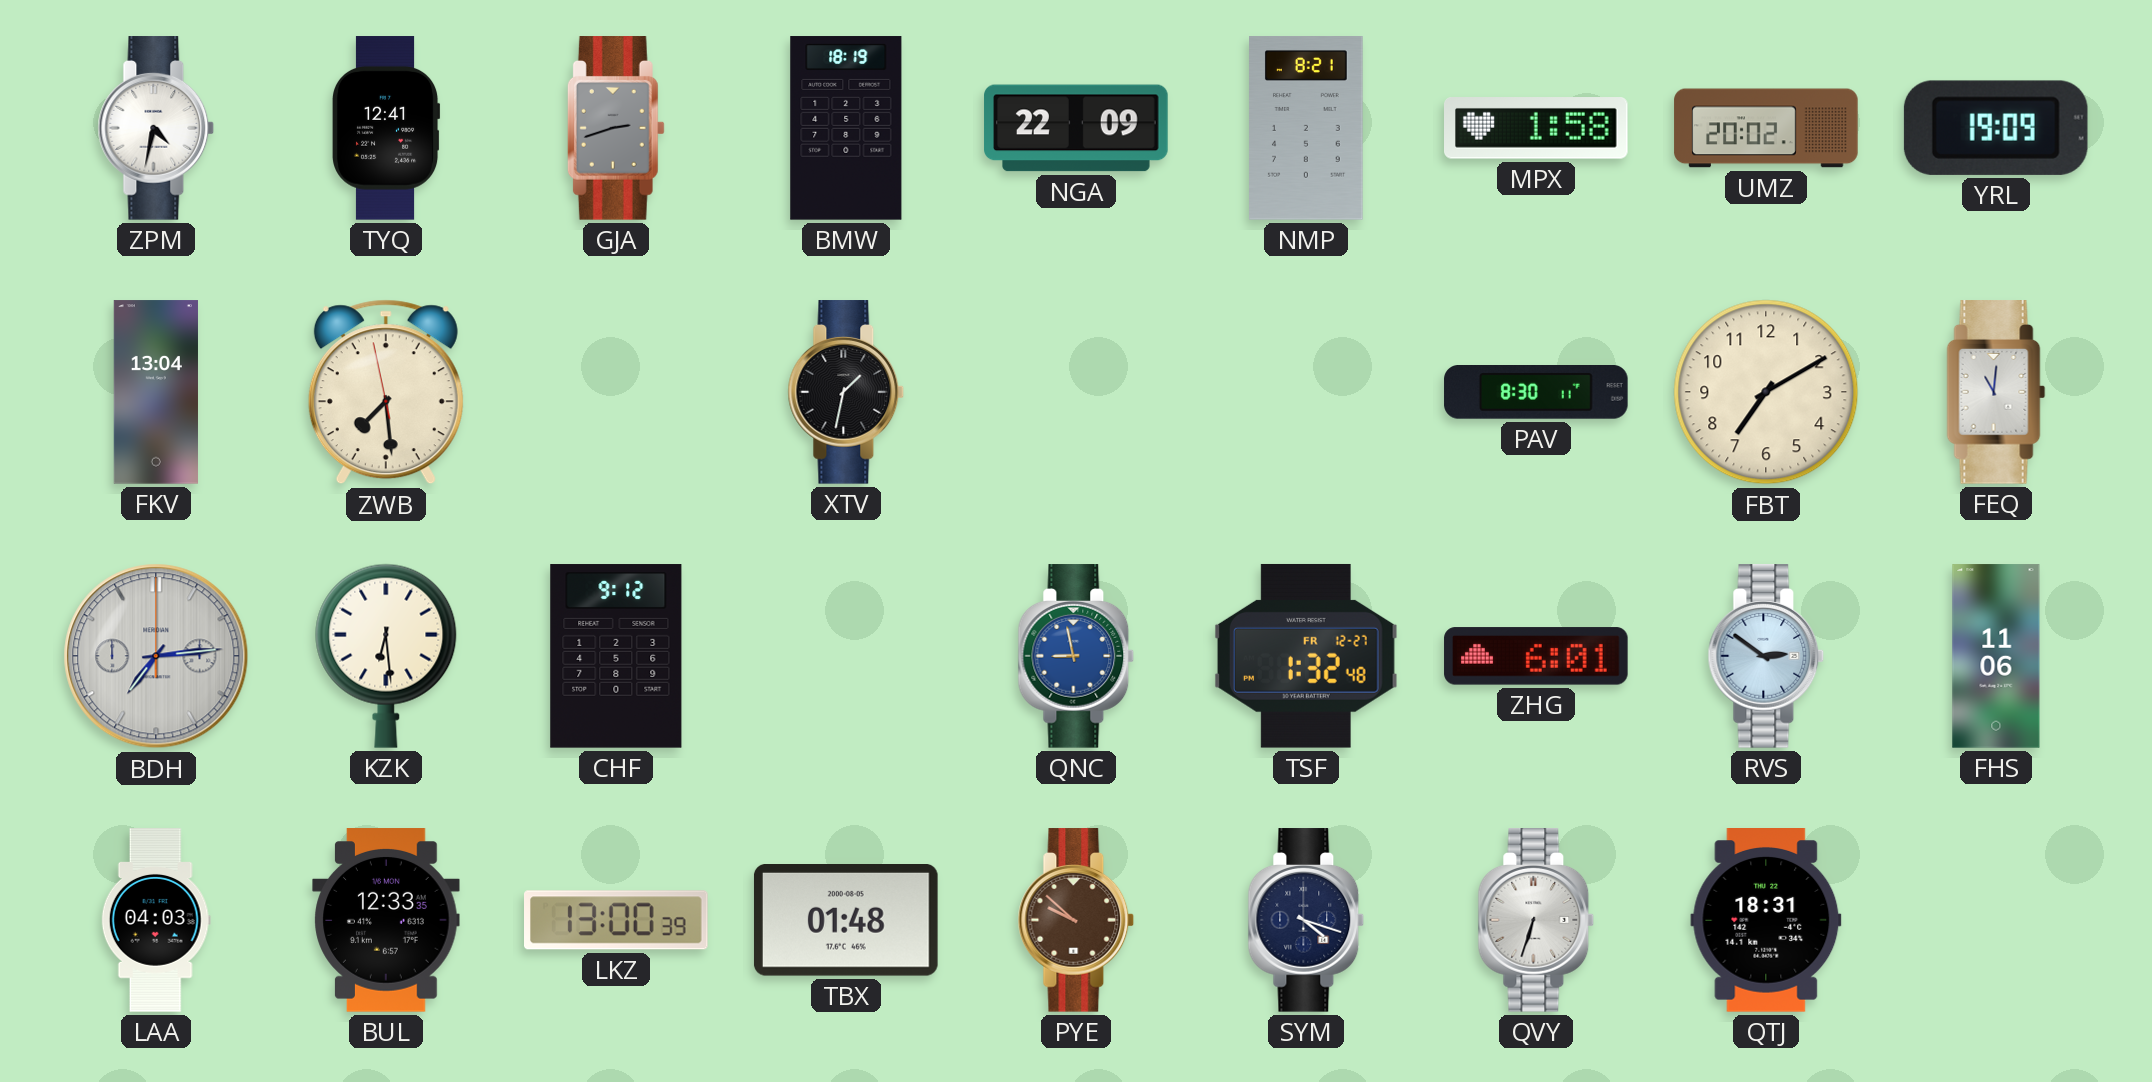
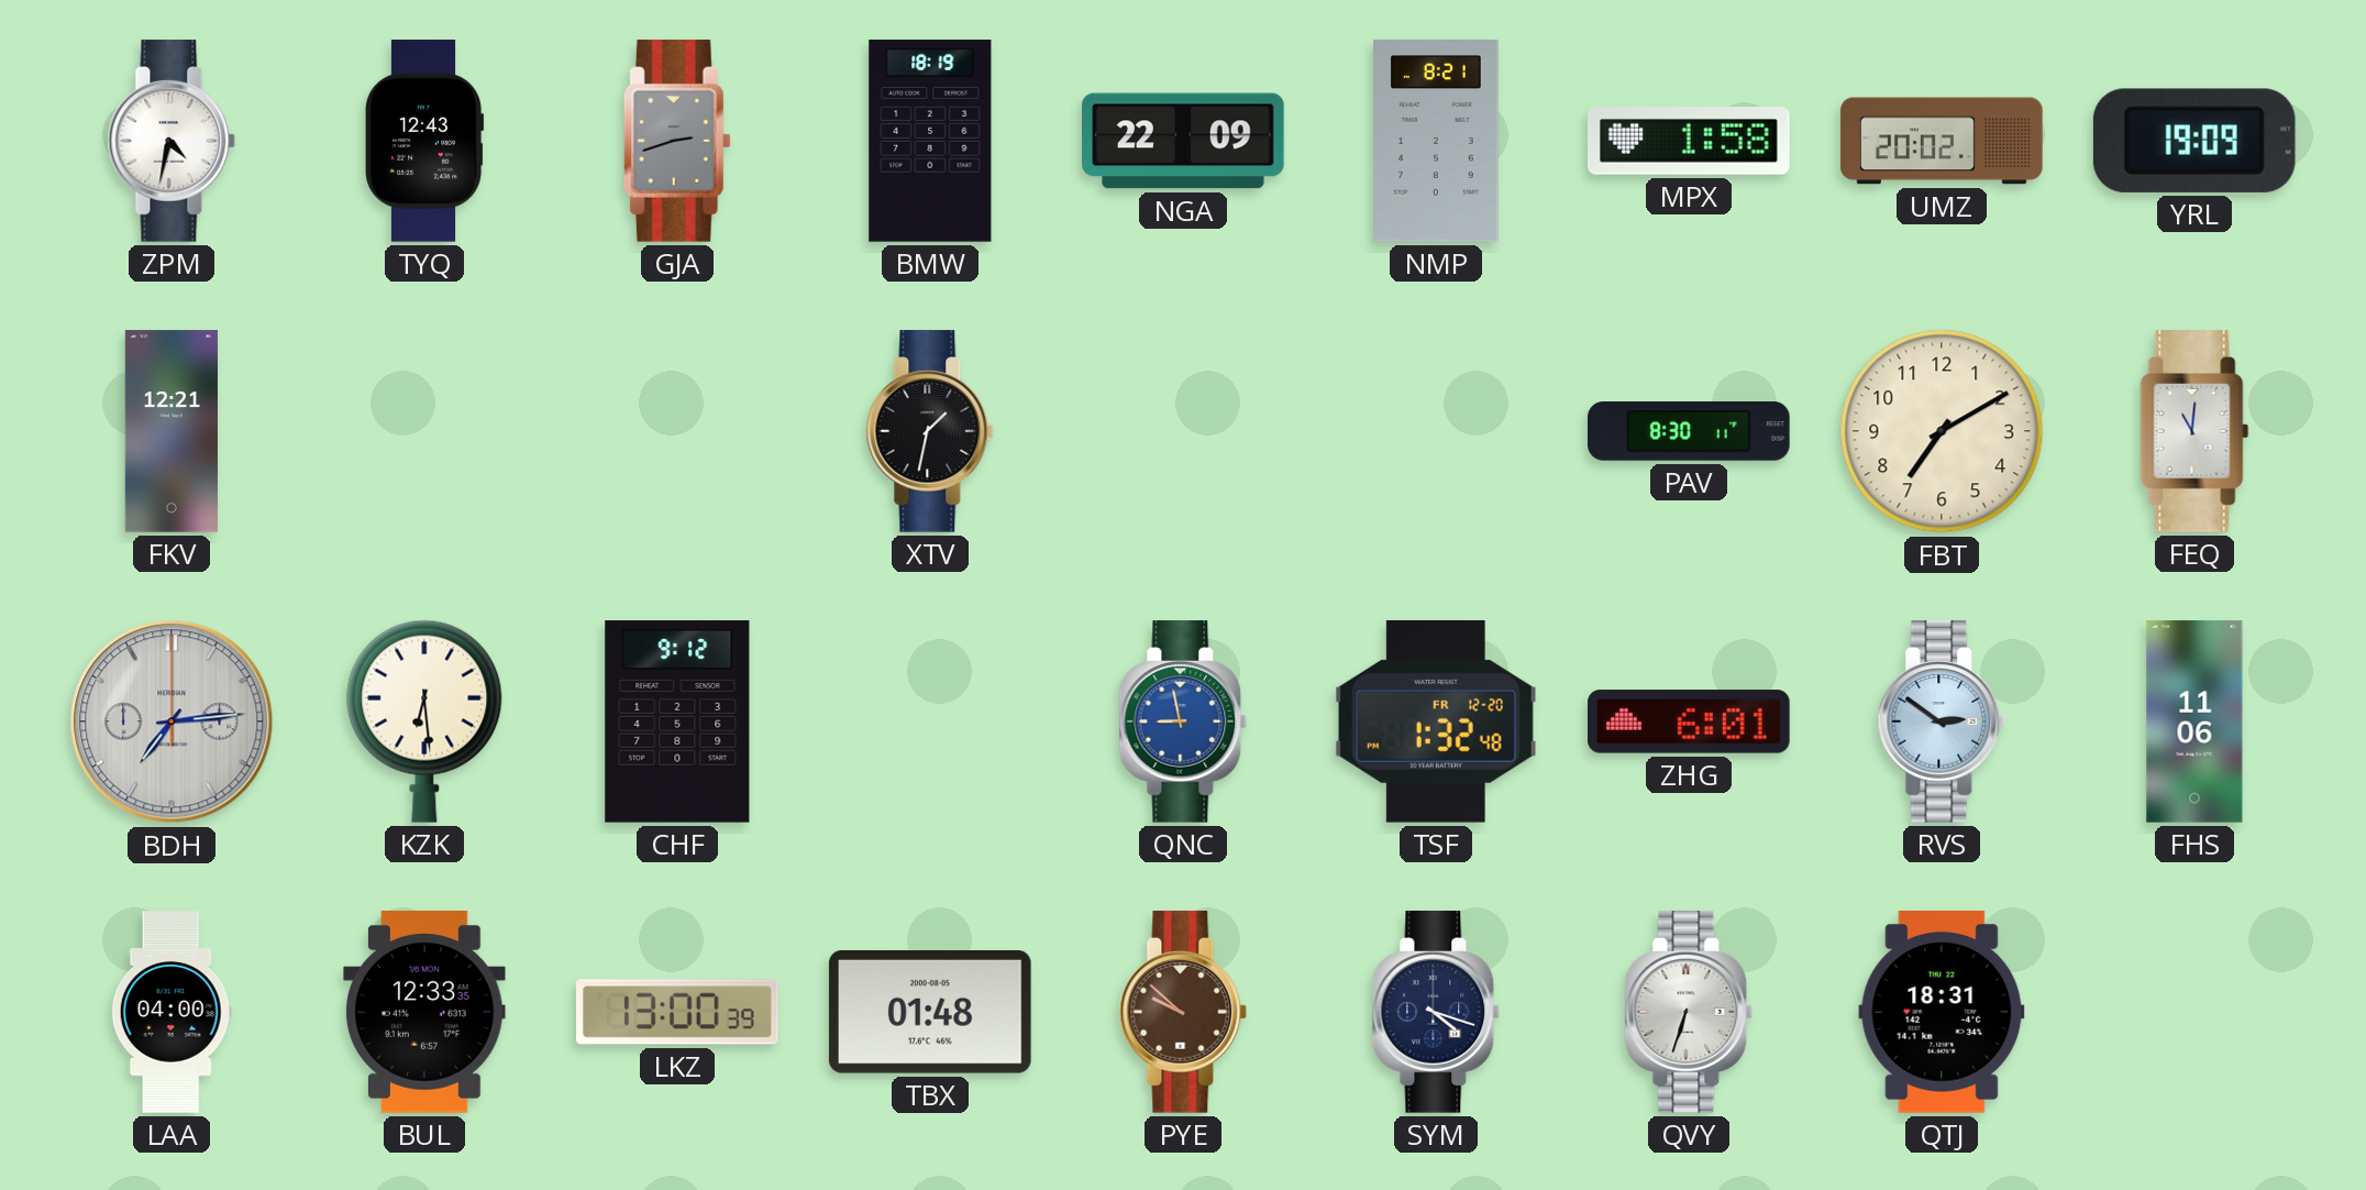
TYQ: 12:41 -> 12:43
FKV: 13:04 -> 12:21
ZWB: 7:28 -> none
TSF date: FR 12-27 -> FR 12-20
LAA: 04:03 -> 04:00
